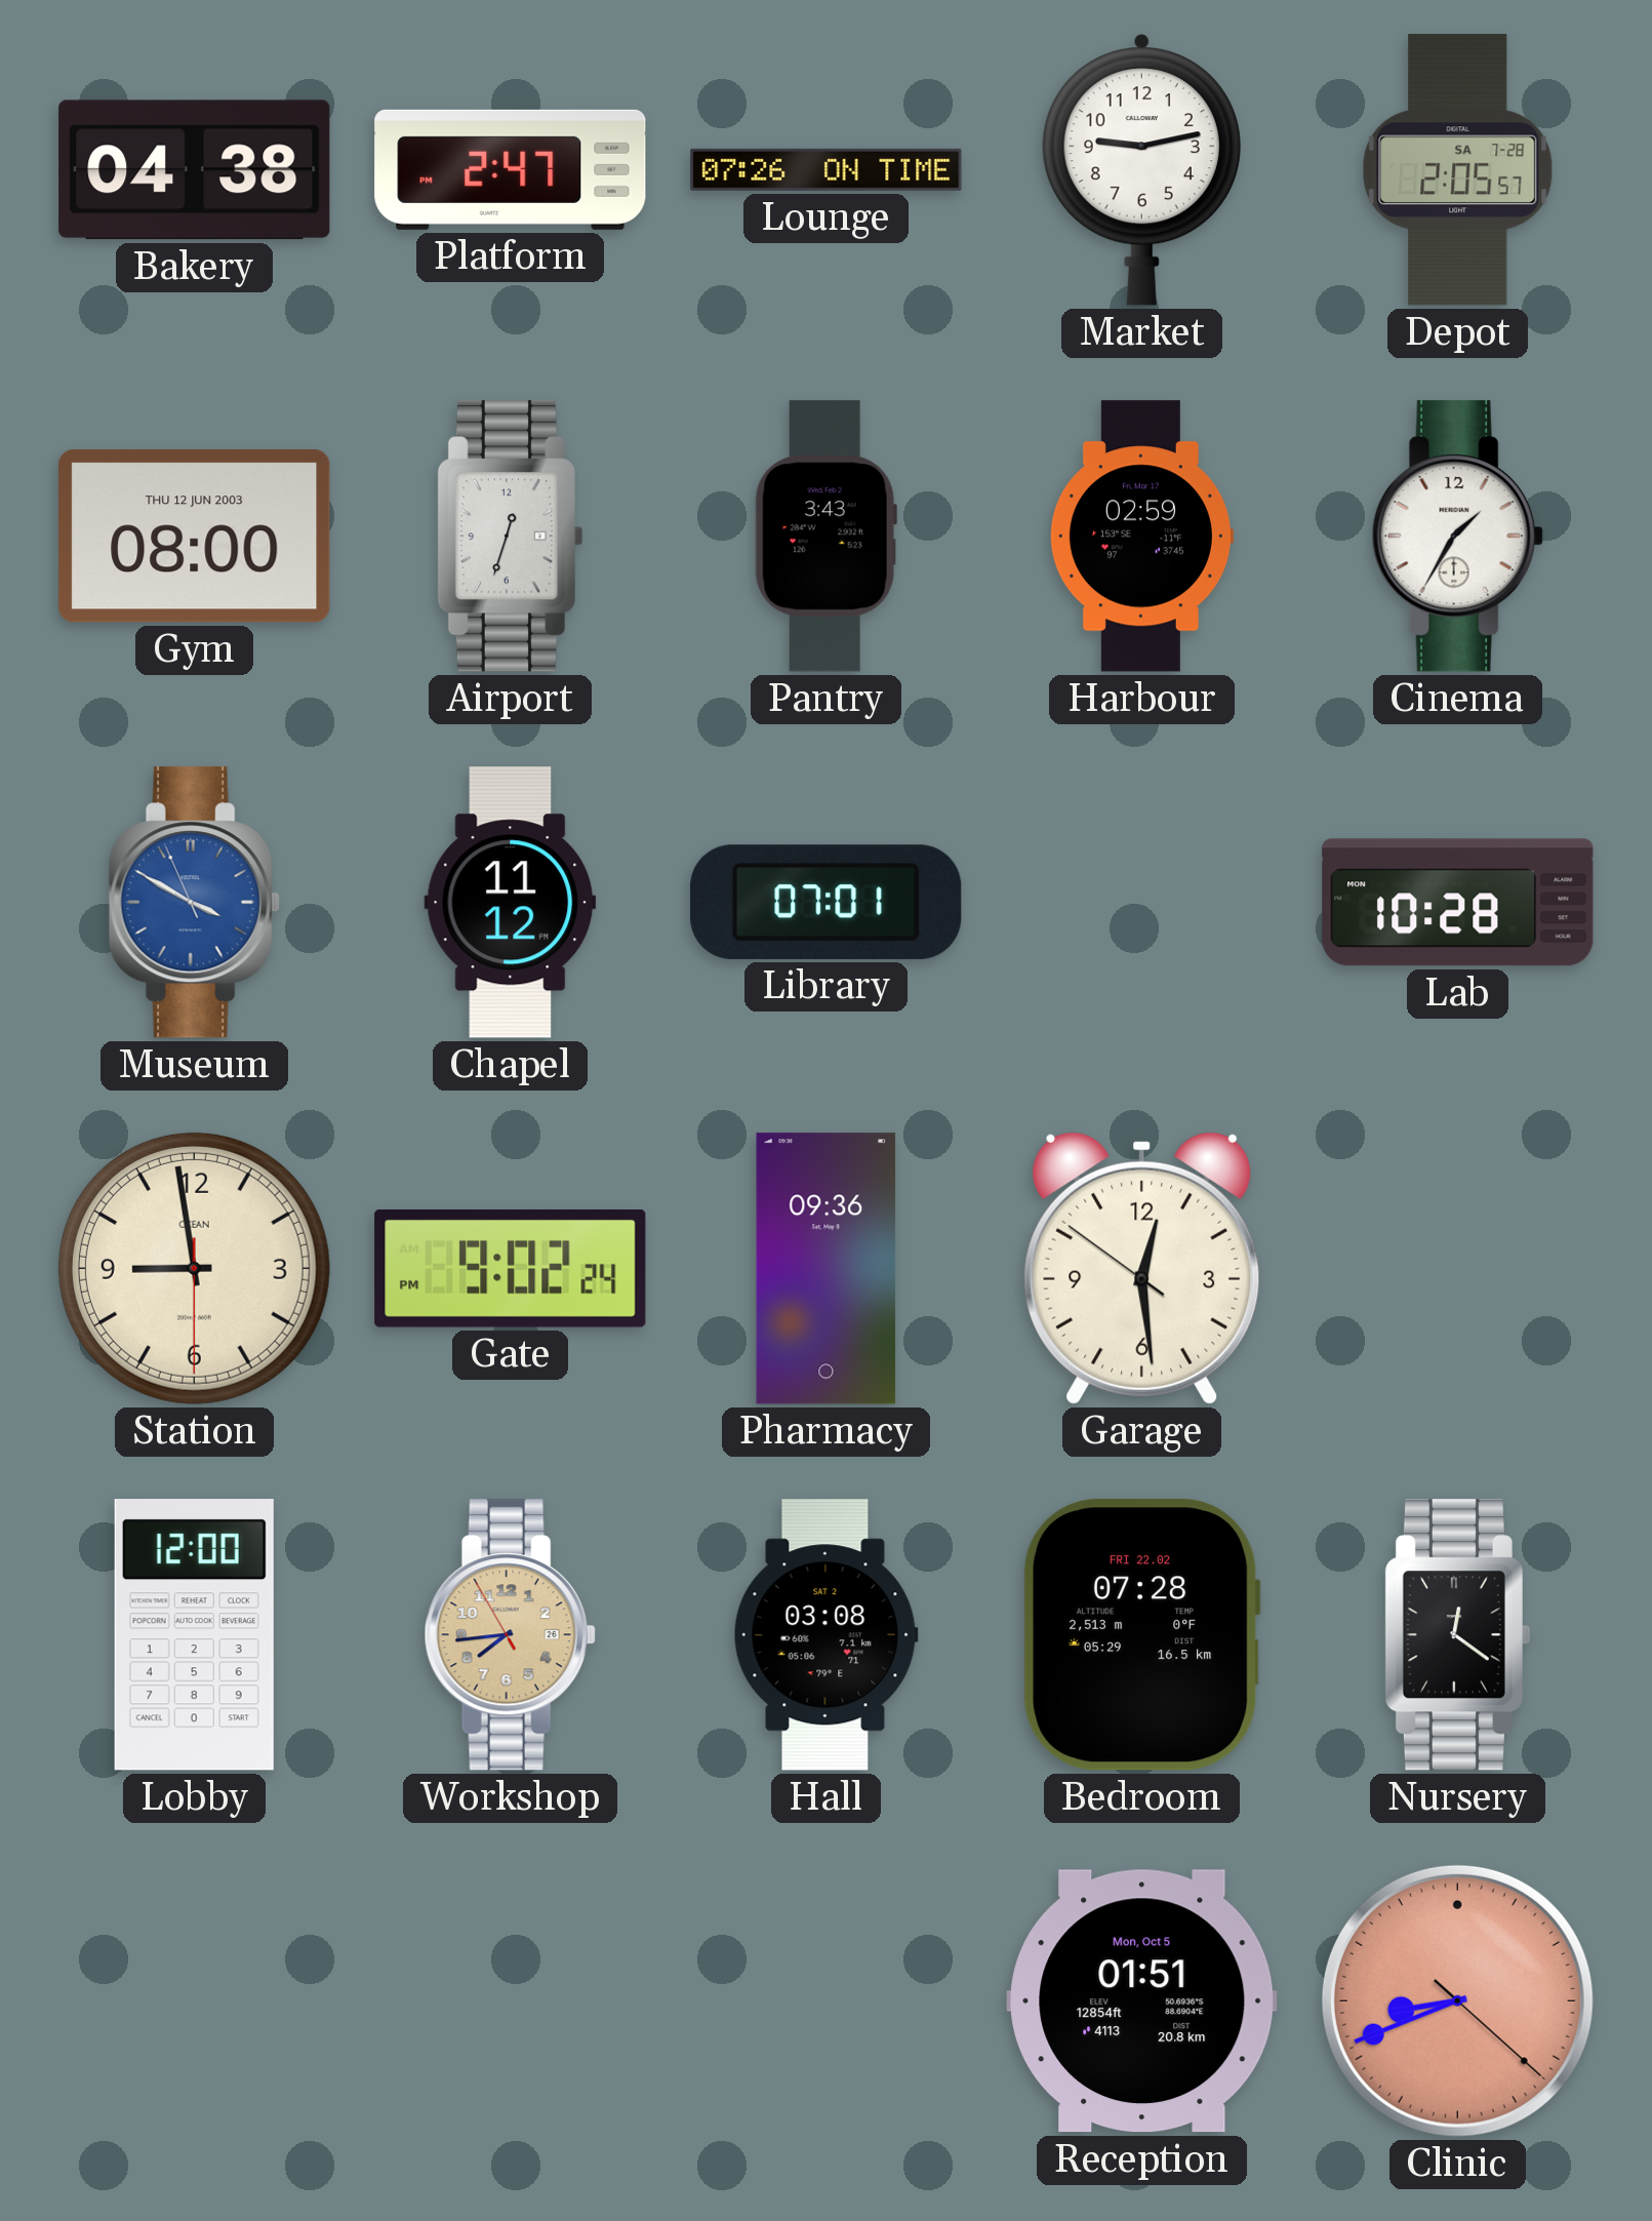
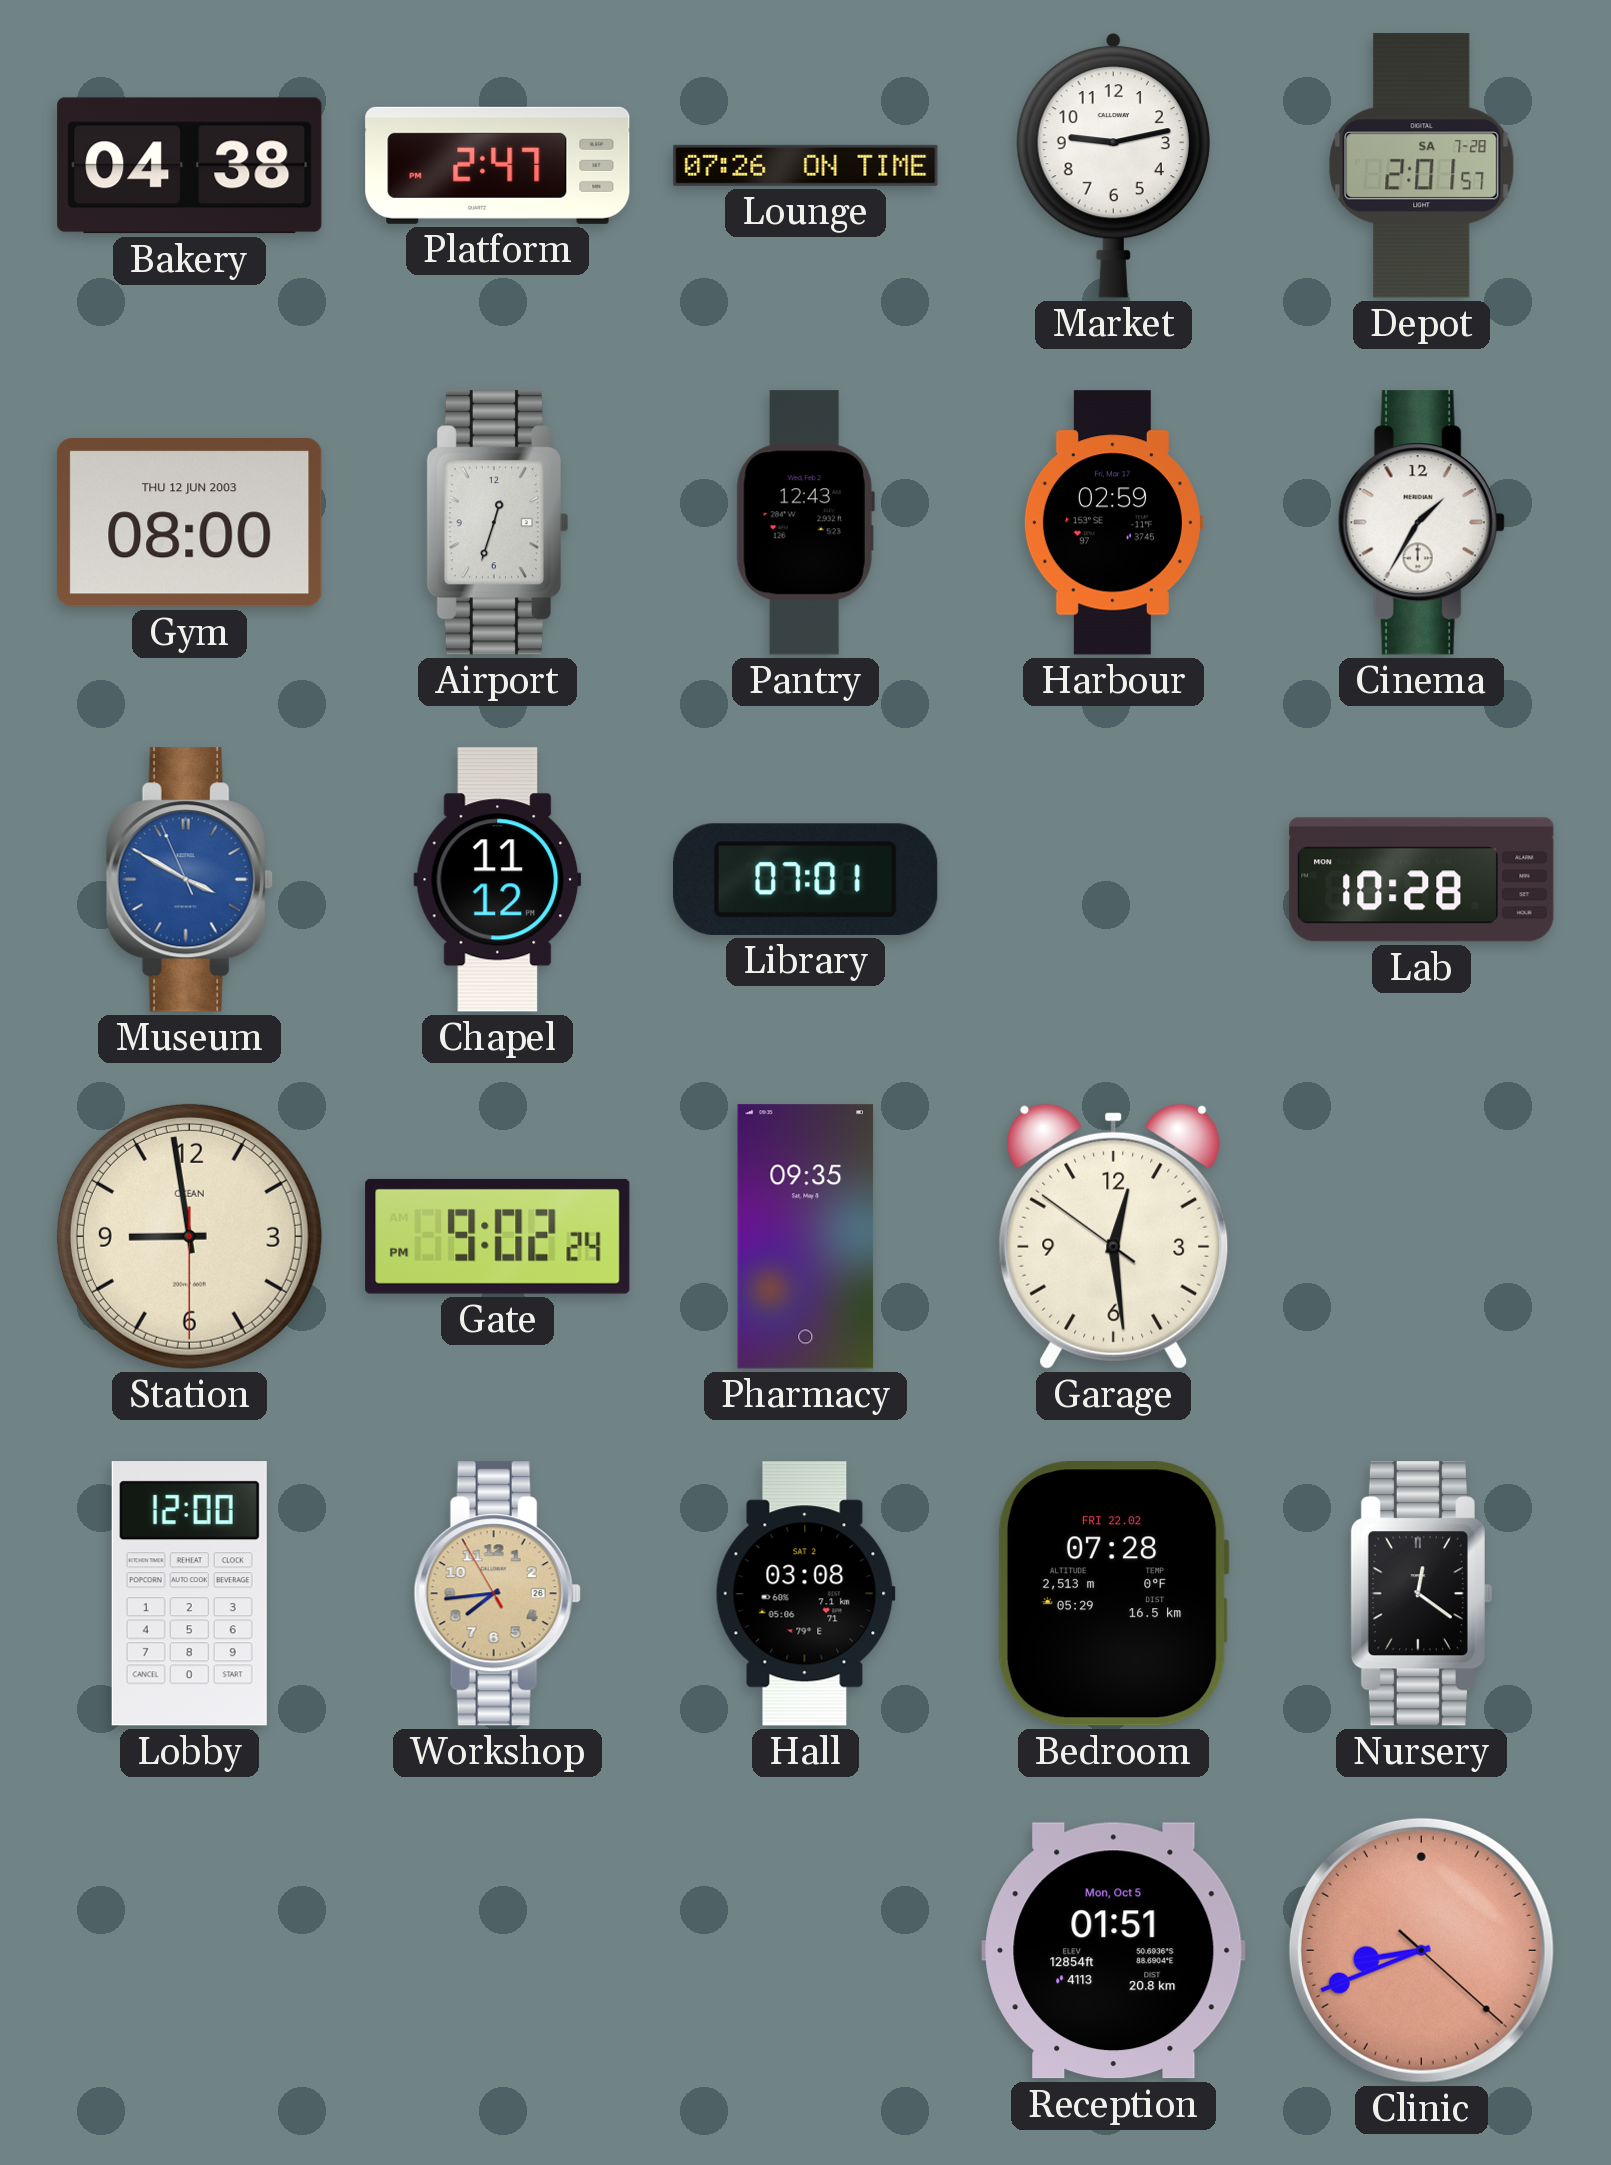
Depot: 2:05 -> 2:01
Pantry: 3:43 -> 12:43
Pharmacy: 09:36 -> 09:35
